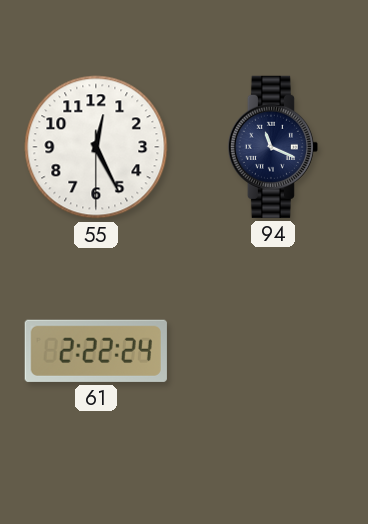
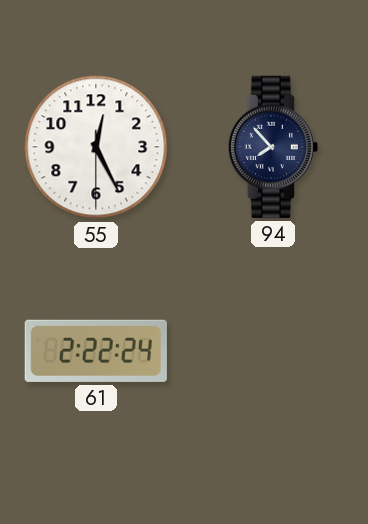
94: 11:19 -> 7:53
